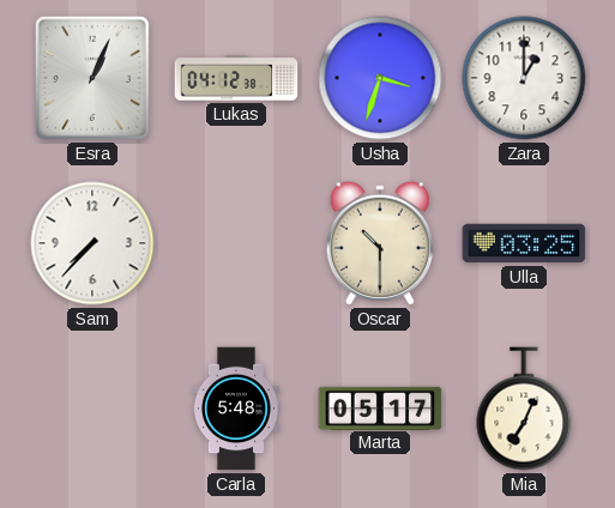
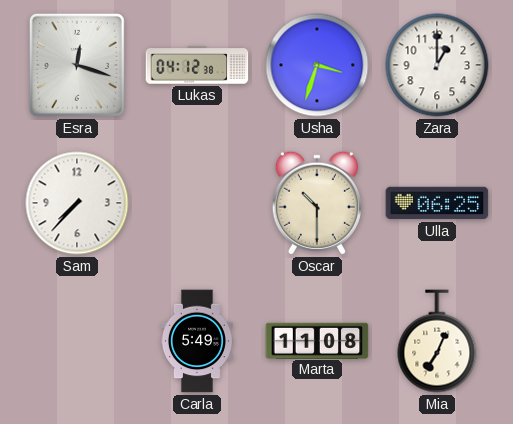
Esra: 1:04 -> 12:18
Ulla: 03:25 -> 06:25
Carla: 5:48 -> 5:49
Marta: 05:17 -> 11:08
